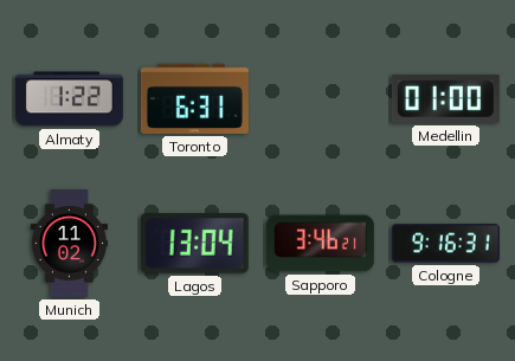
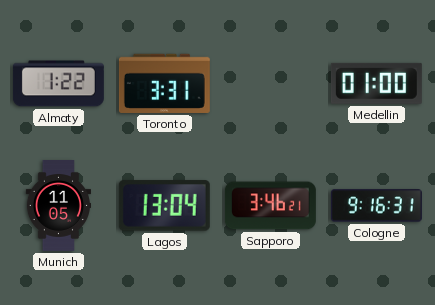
Toronto: 6:31 -> 3:31
Munich: 11:02 -> 11:05
